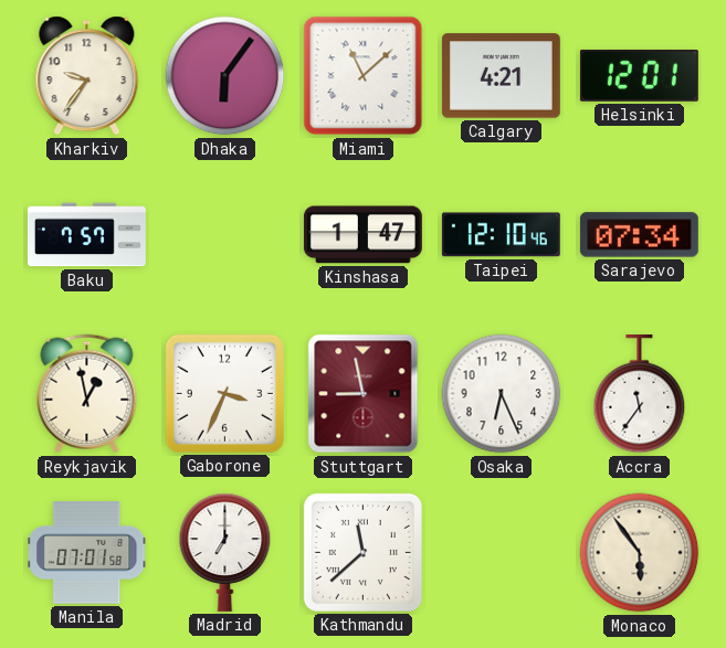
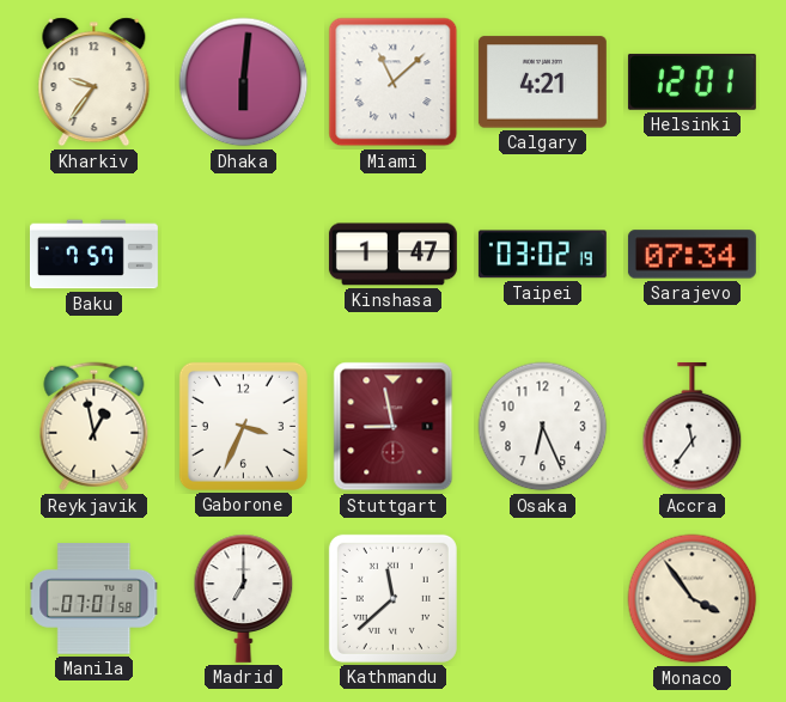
Dhaka: 6:06 -> 6:01
Taipei: 12:10 -> 03:02
Monaco: 5:54 -> 3:54
